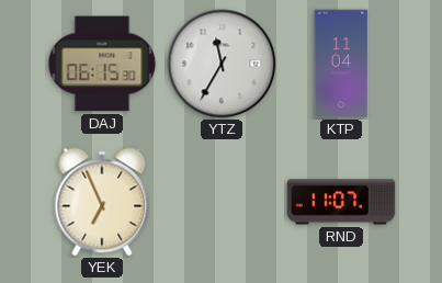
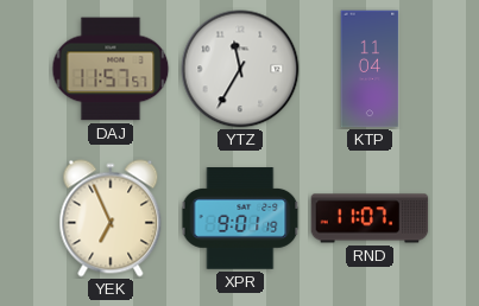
DAJ: 06:15 -> 11:57
XPR: none -> 9:01
